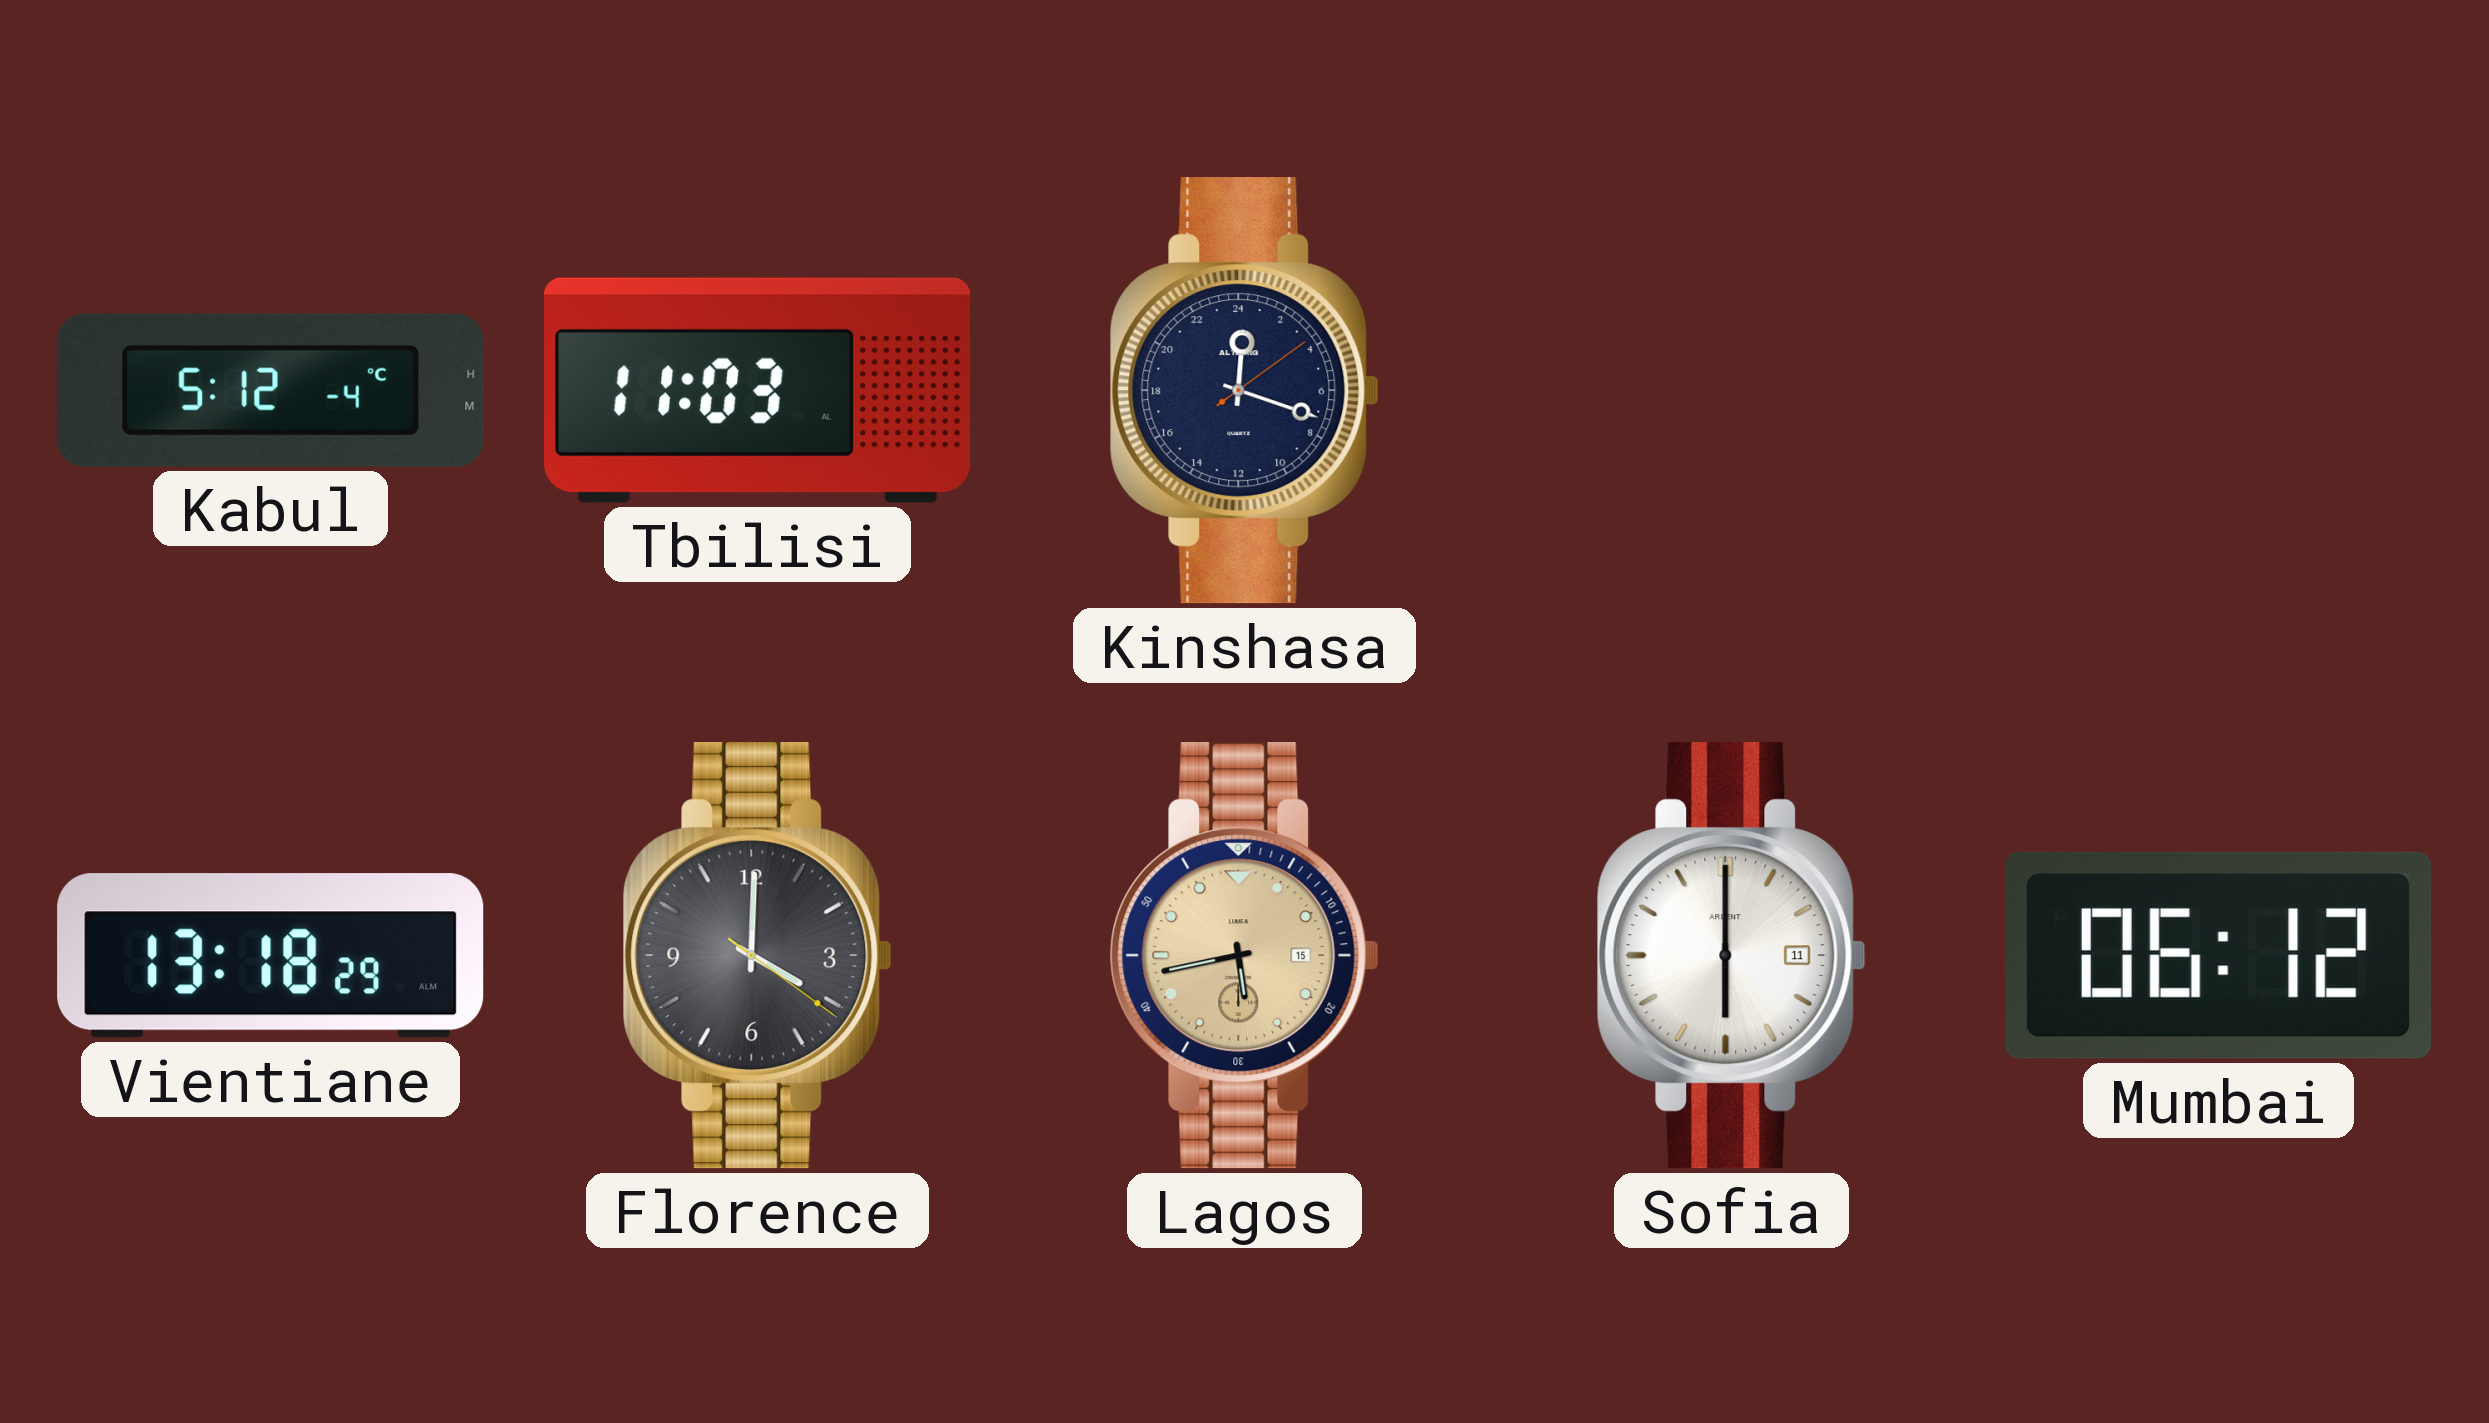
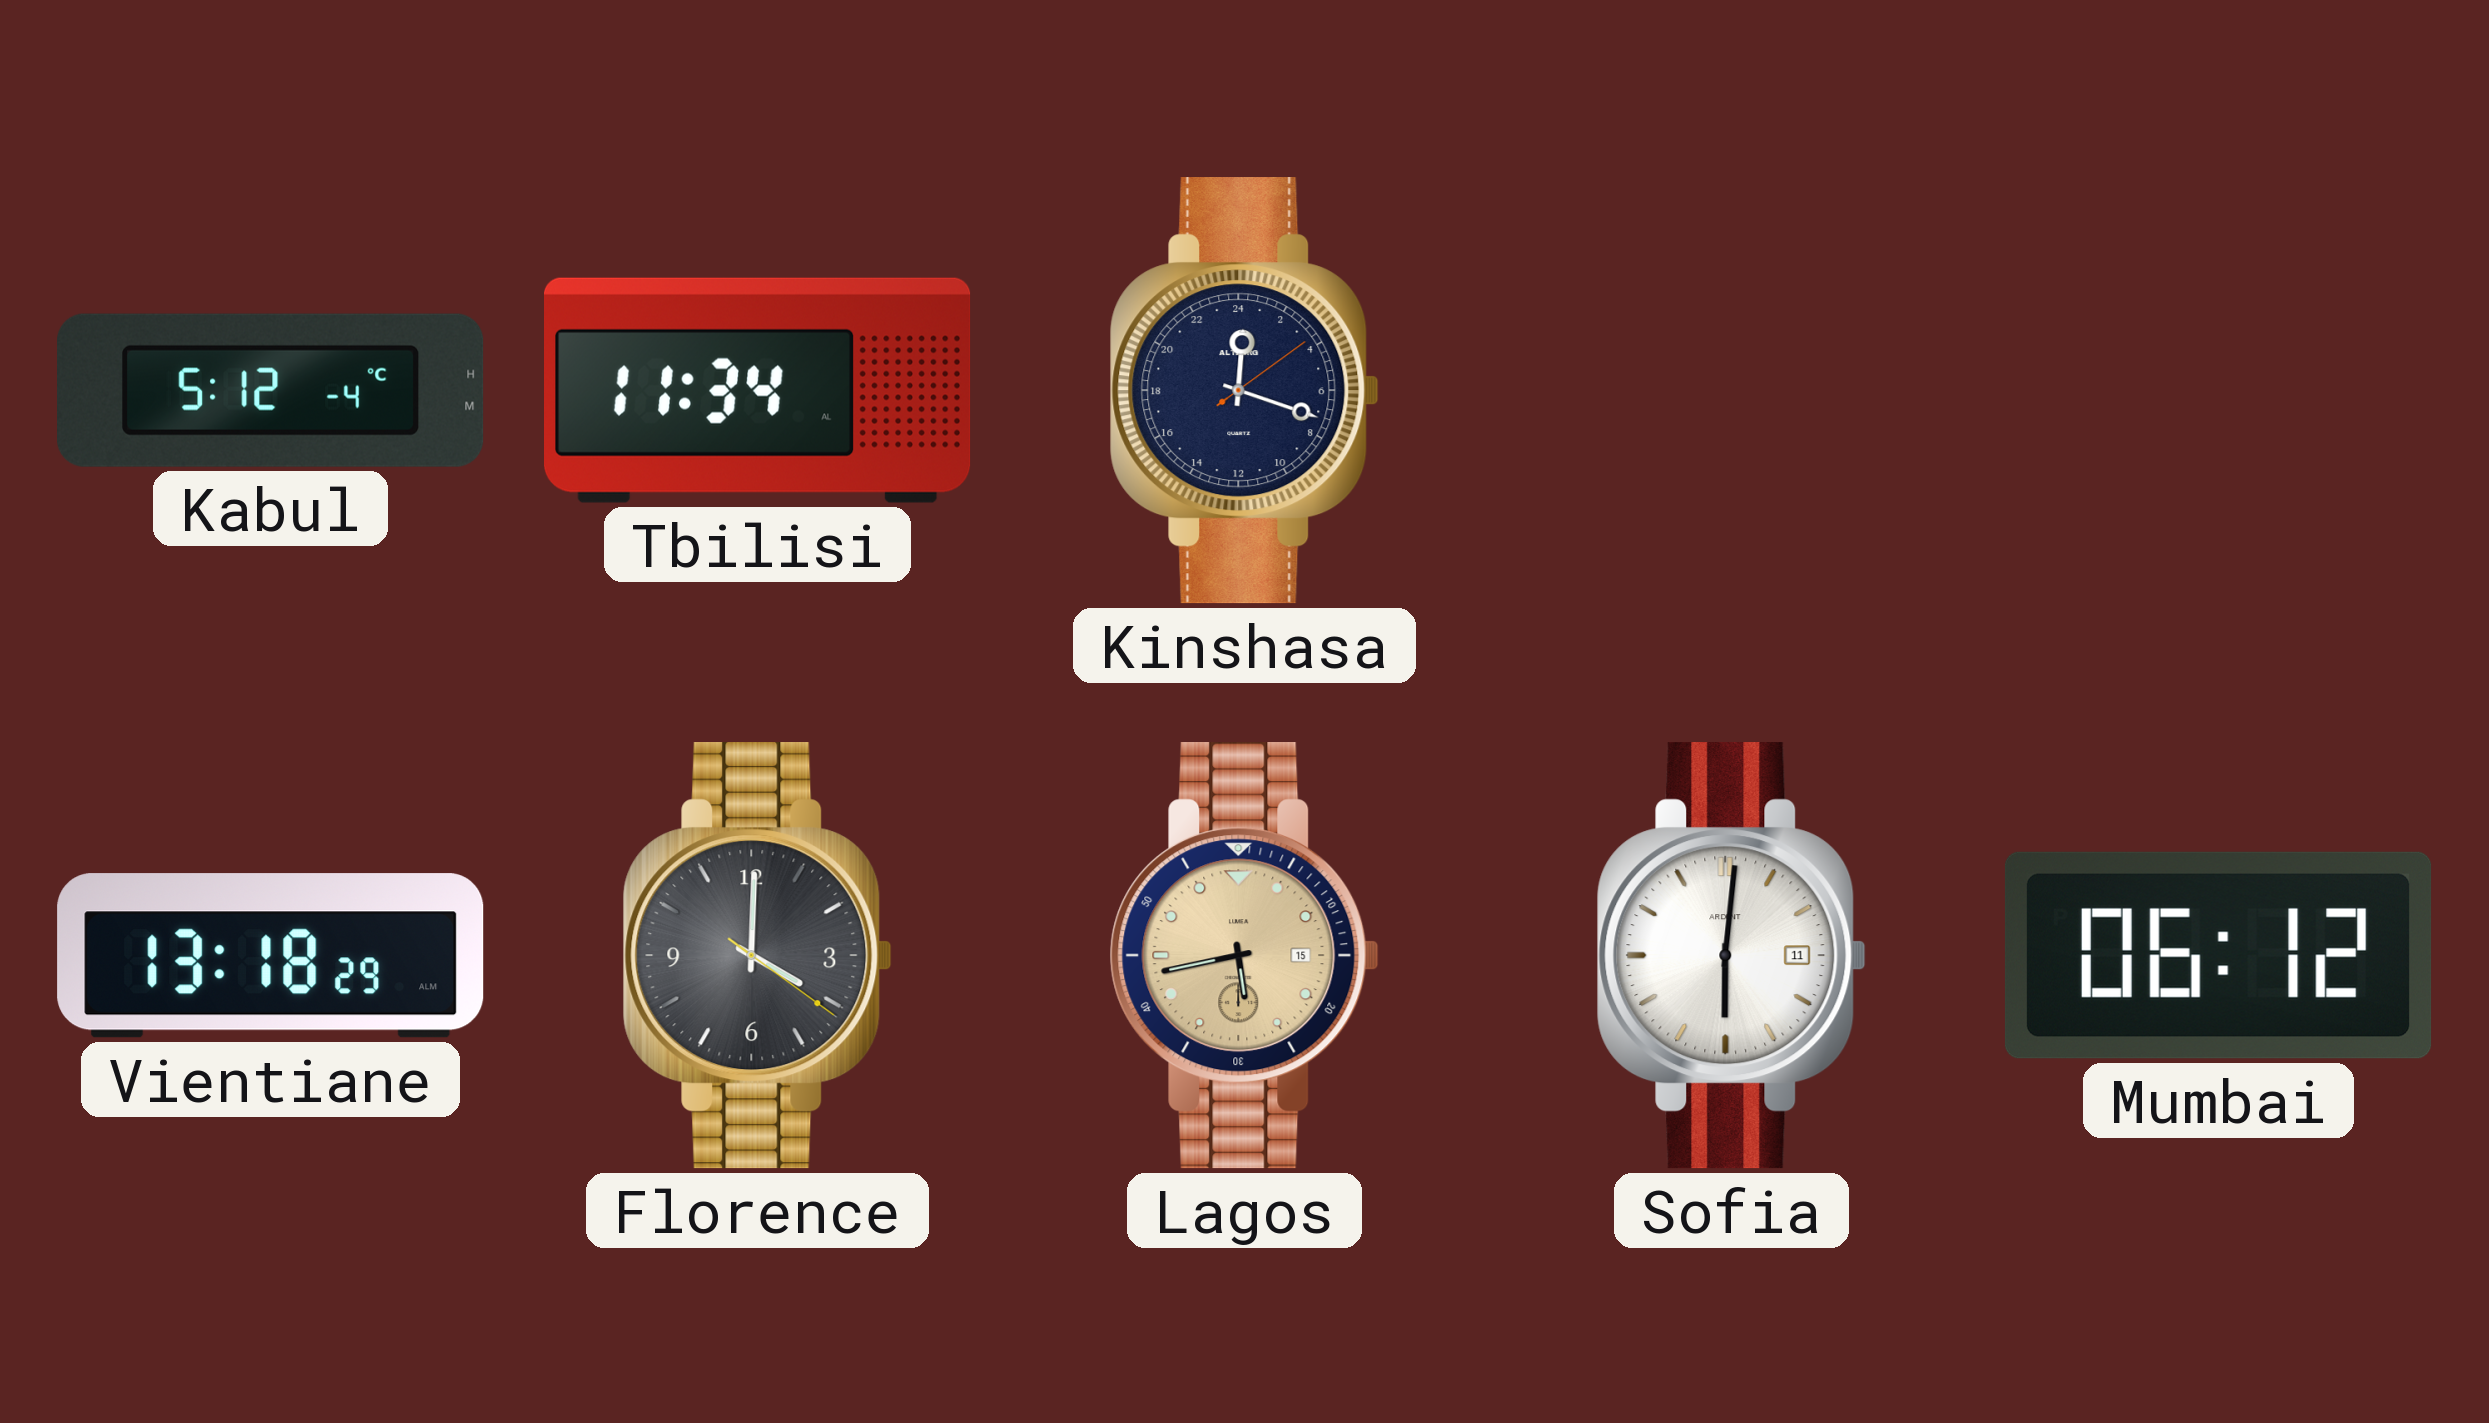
Tbilisi: 11:03 -> 11:34
Sofia: 6:00 -> 6:01
